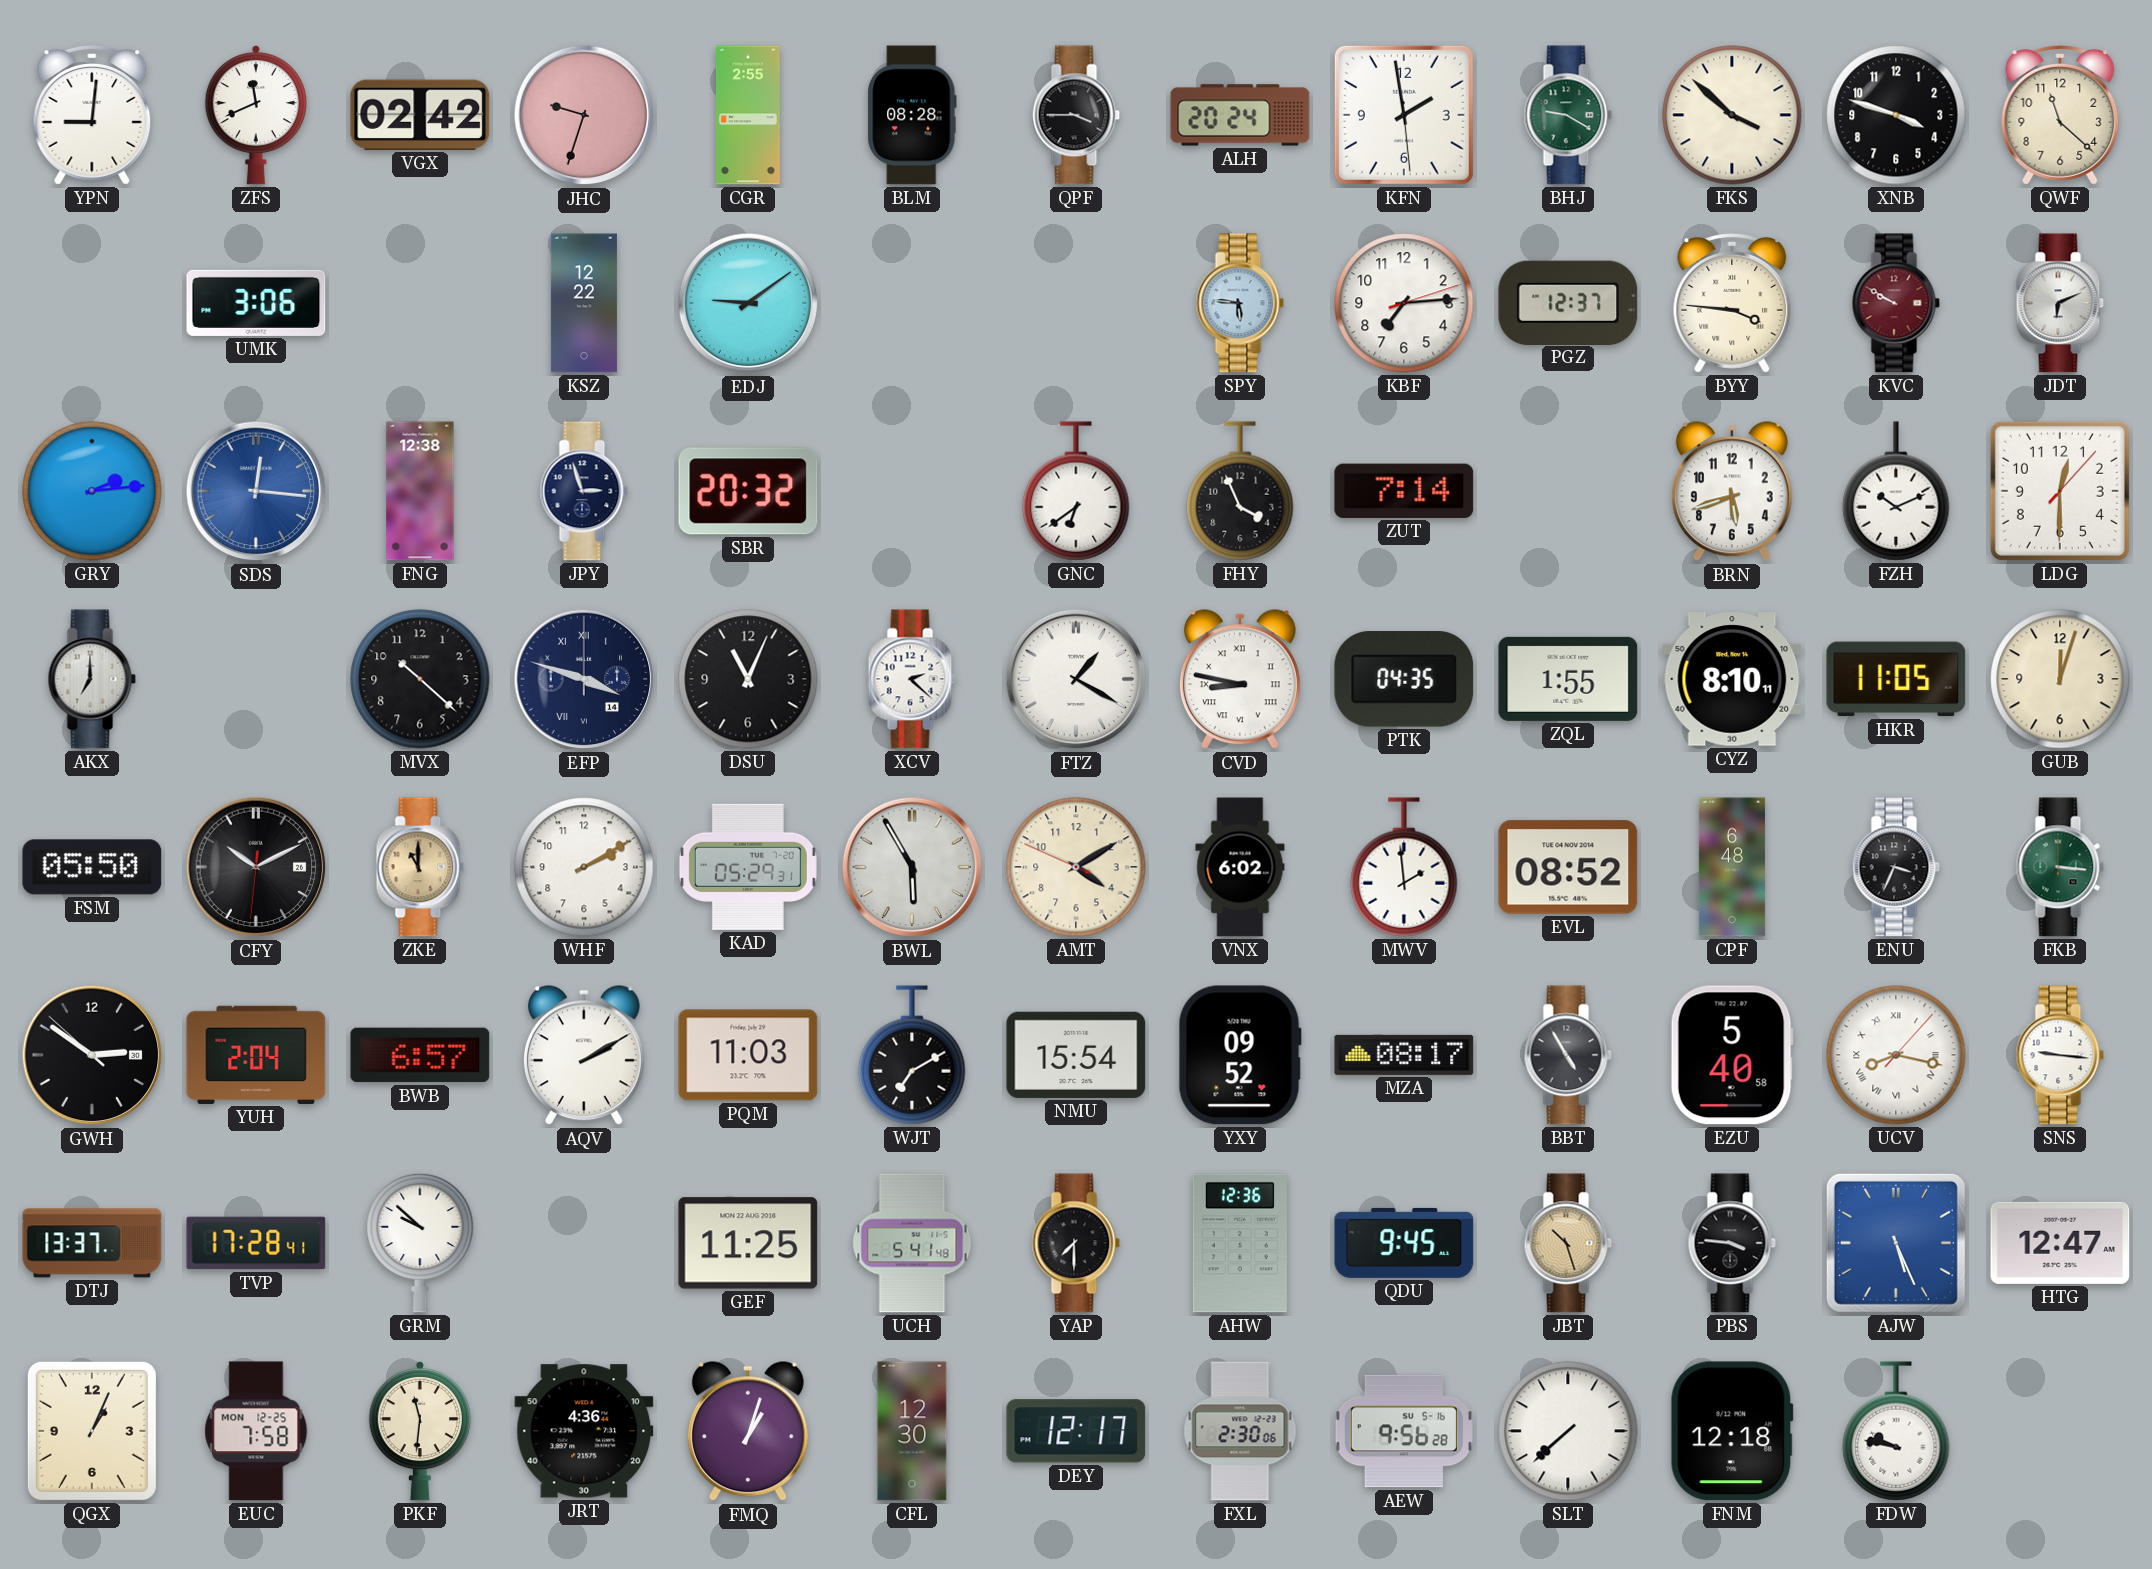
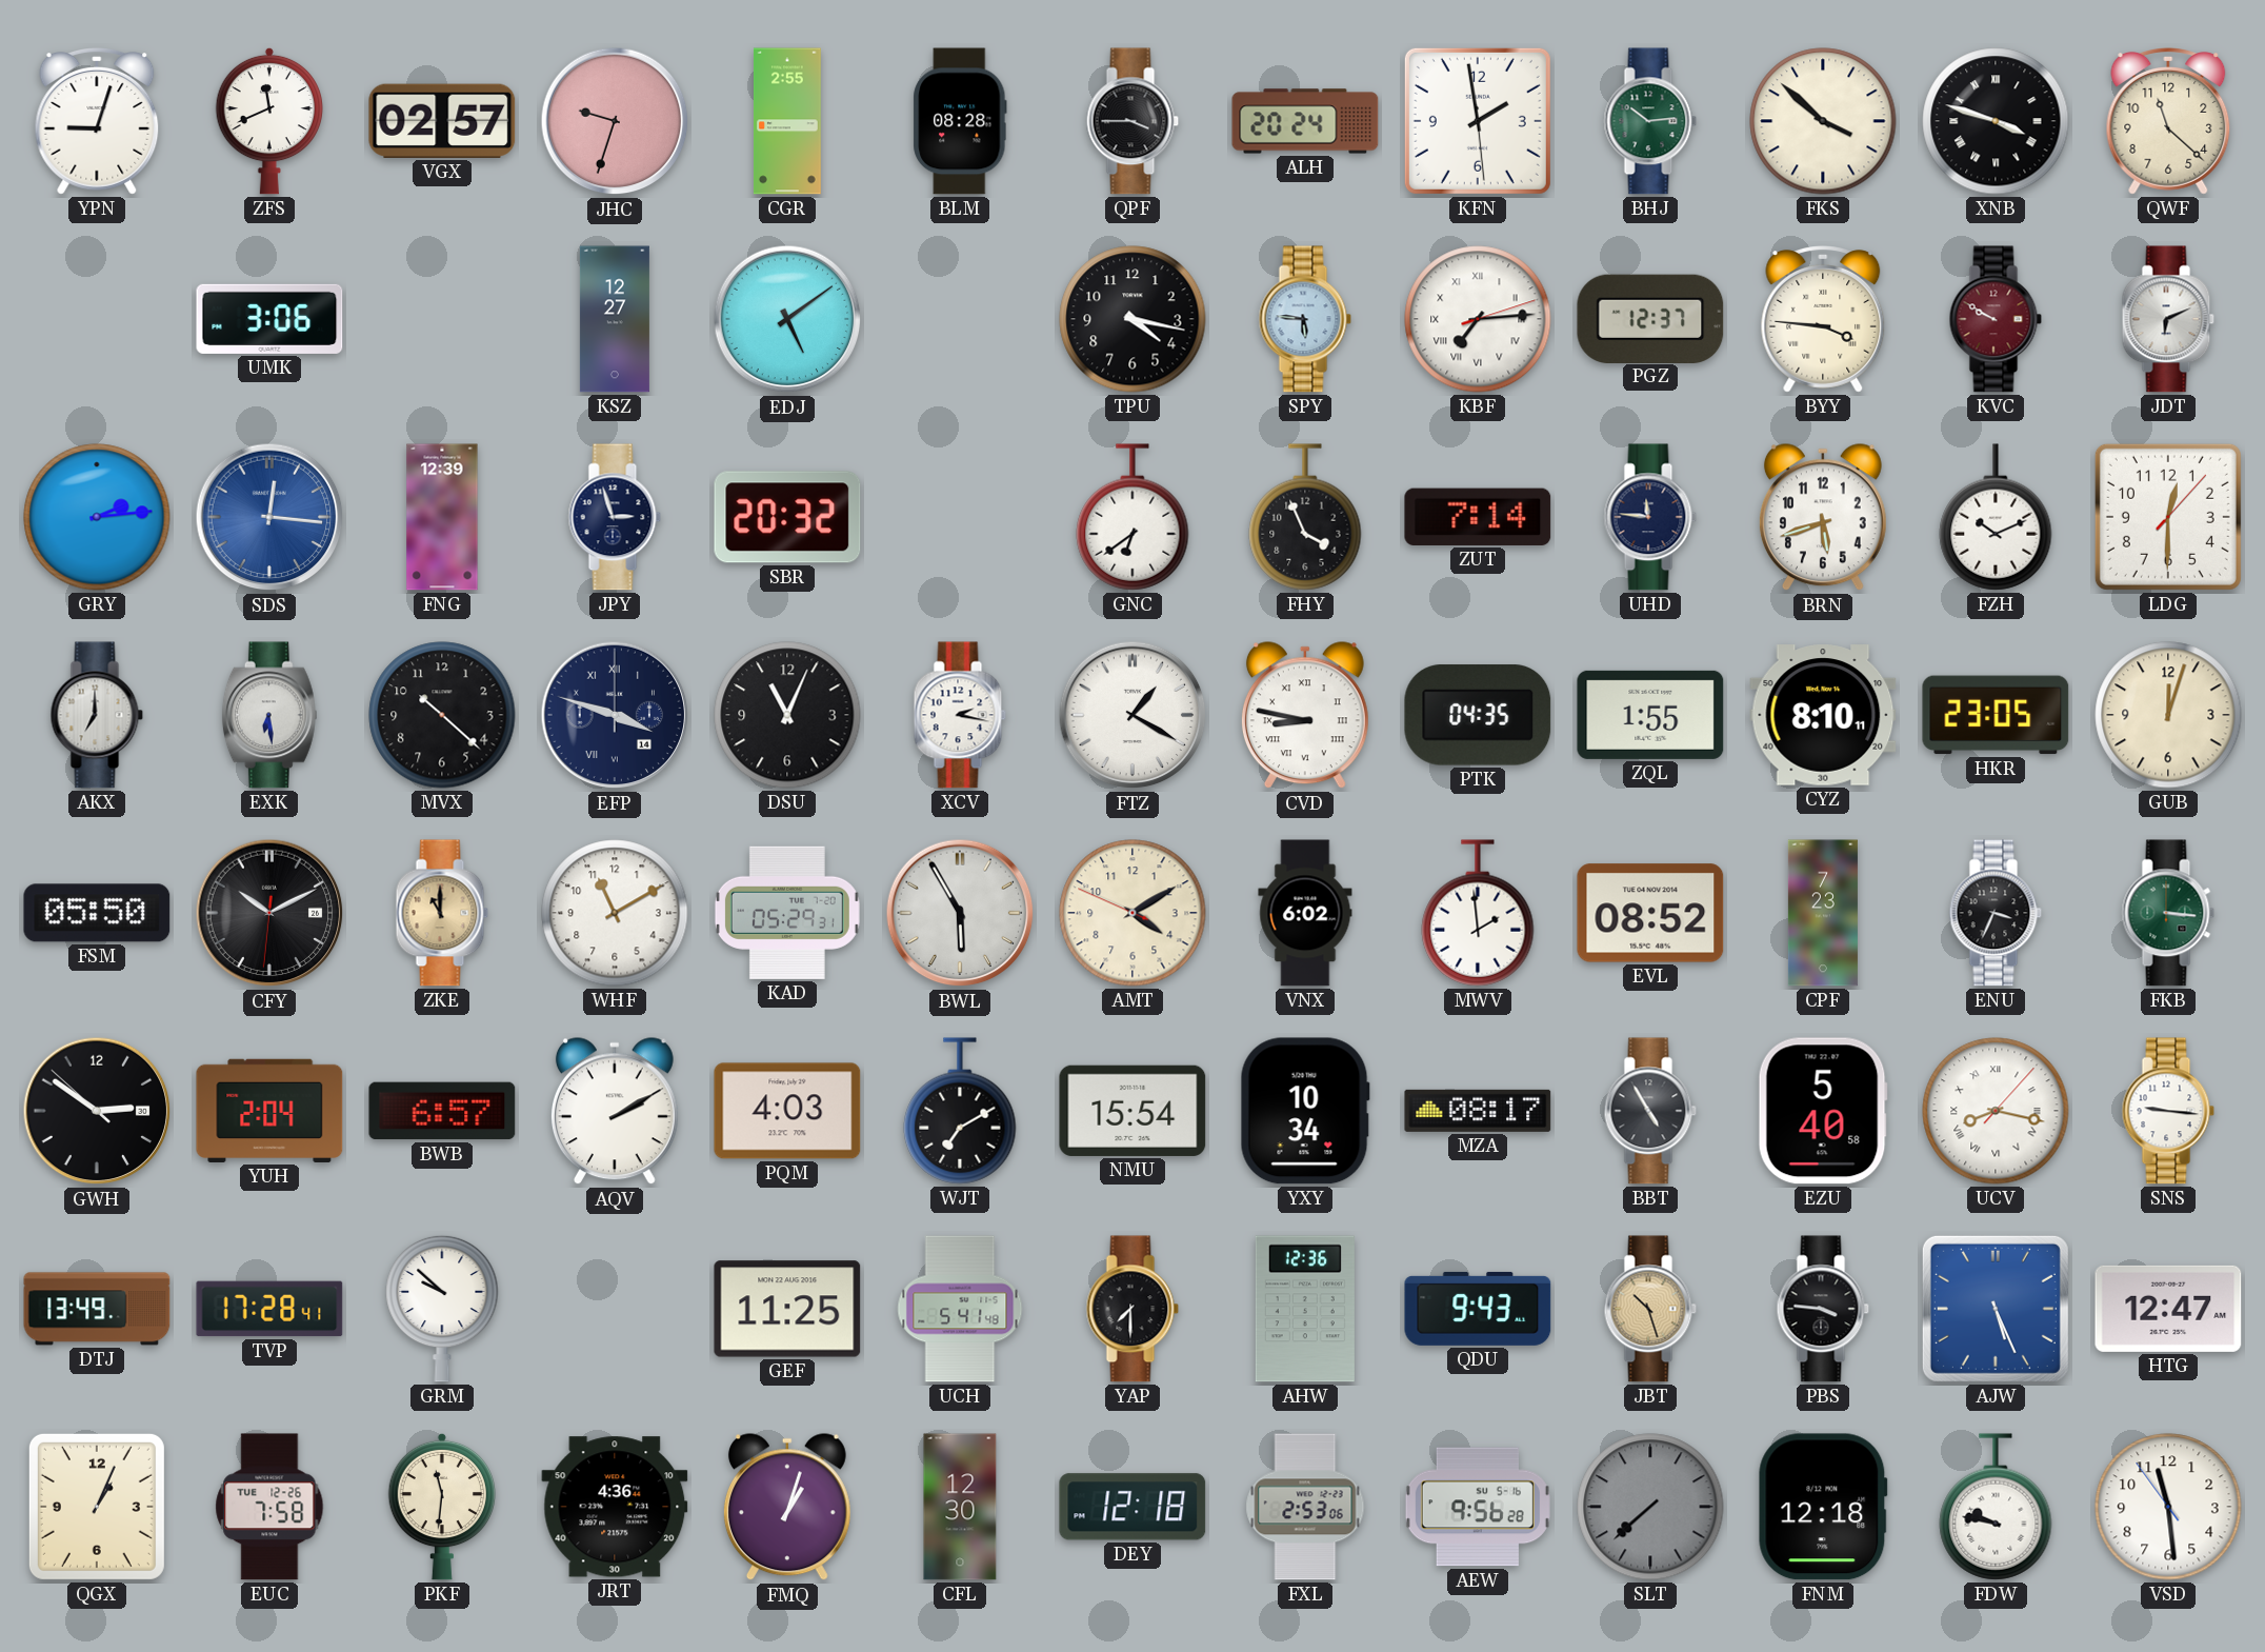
YPN: 9:01 -> 9:03
VGX: 02:42 -> 02:57
BHJ: 9:20 -> 10:14
XNB numerals: Arabic -> Roman
KSZ: 12:22 -> 12:27
EDJ: 9:09 -> 5:09
TPU: none -> 4:17
KBF numerals: Arabic -> Roman
FNG: 12:38 -> 12:39
UHD: none -> 11:46
EXK: none -> 6:29
XCV: 2:22 -> 2:17
HKR: 11:05 -> 23:05
WHF: 2:10 -> 11:10
CPF: 6:48 -> 7:23
PQM: 11:03 -> 4:03
YXY: 09:52 -> 10:34
DTJ: 13:37 -> 13:49
QDU: 9:45 -> 9:43
EUC date: MON 12-25 -> TUE 12-26
DEY: 12:17 -> 12:18
FXL: 2:30 -> 2:53
SLT dial: white -> grey
VSD: none -> 11:28
